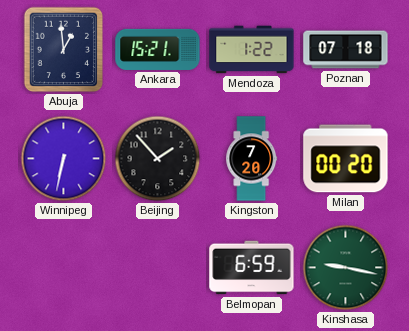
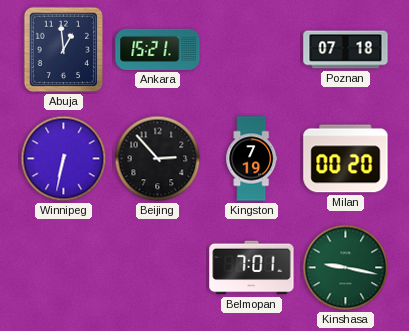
Mendoza: 1:22 -> none
Beijing: 1:53 -> 2:53
Kingston: 7:20 -> 7:19
Belmopan: 6:59 -> 7:01
